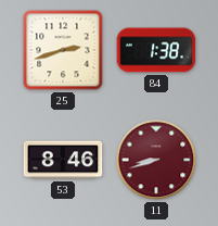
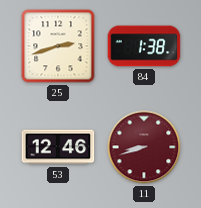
53: 8:46 -> 12:46
